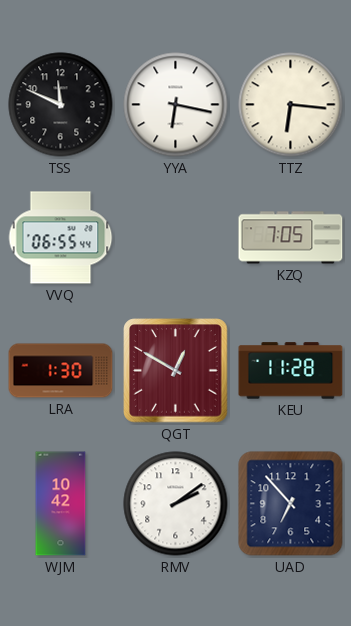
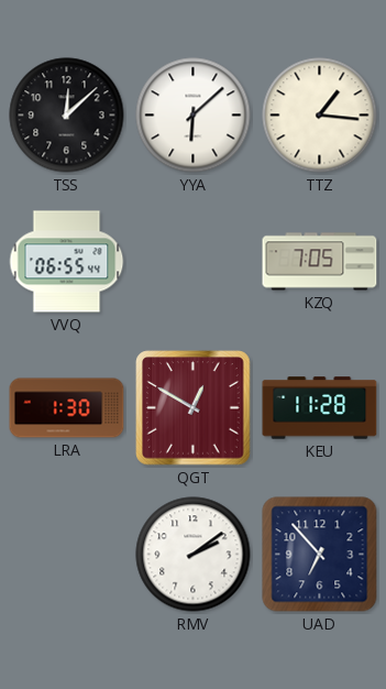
TSS: 11:49 -> 12:08
YYA: 6:17 -> 6:08
TTZ: 6:16 -> 1:16
WJM: 10:42 -> none
